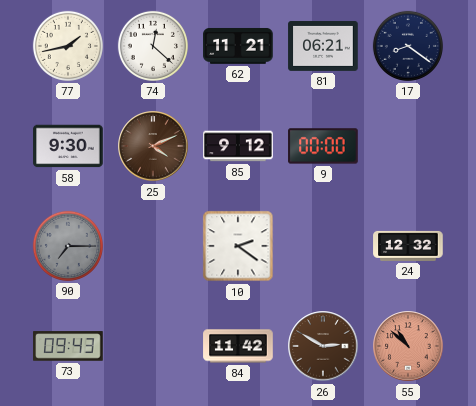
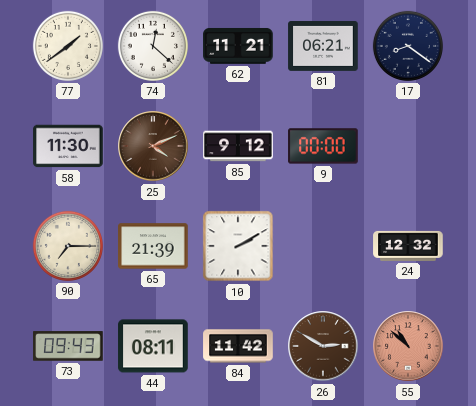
77: 1:43 -> 1:39
58: 9:30 -> 11:30
90 dial: grey -> cream
65: none -> 21:39
10: 2:21 -> 2:10
44: none -> 08:11
